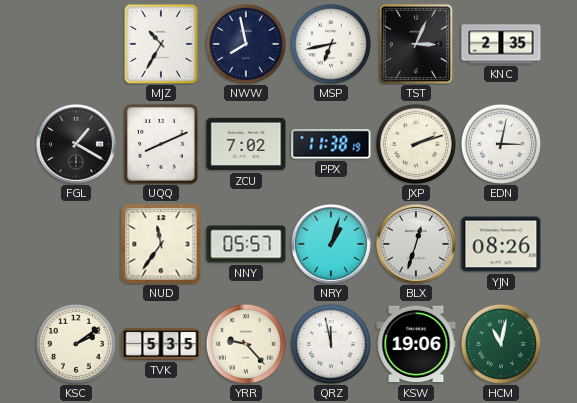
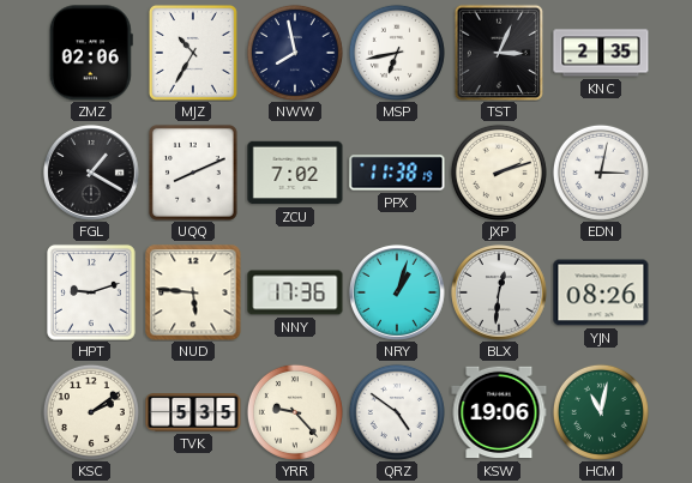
ZMZ: none -> 02:06
HPT: none -> 9:12
NUD: 11:36 -> 5:46
NNY: 05:57 -> 17:36
BLX: 12:33 -> 12:31
QRZ: 11:58 -> 4:51
